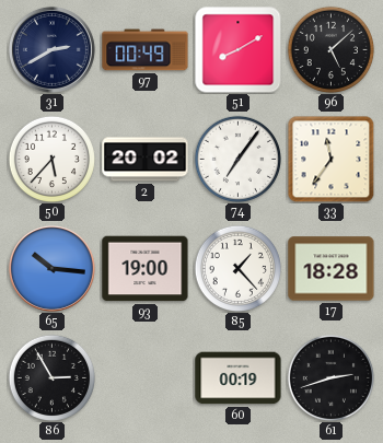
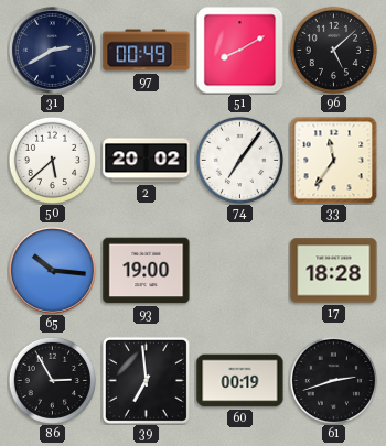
50: 5:37 -> 5:38
85: 1:23 -> none
39: none -> 6:59
